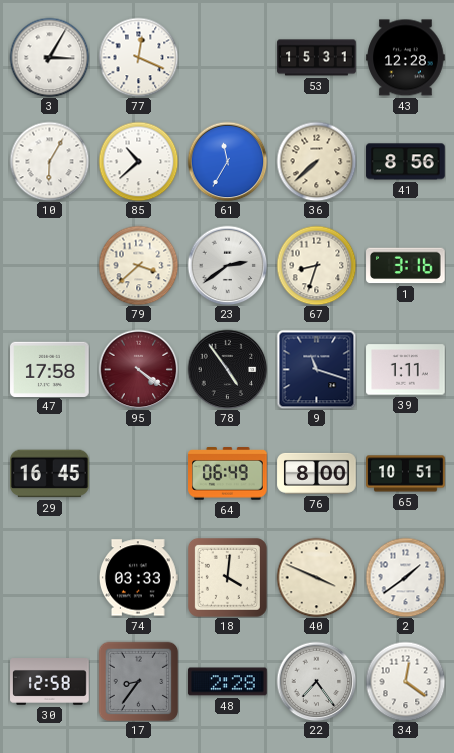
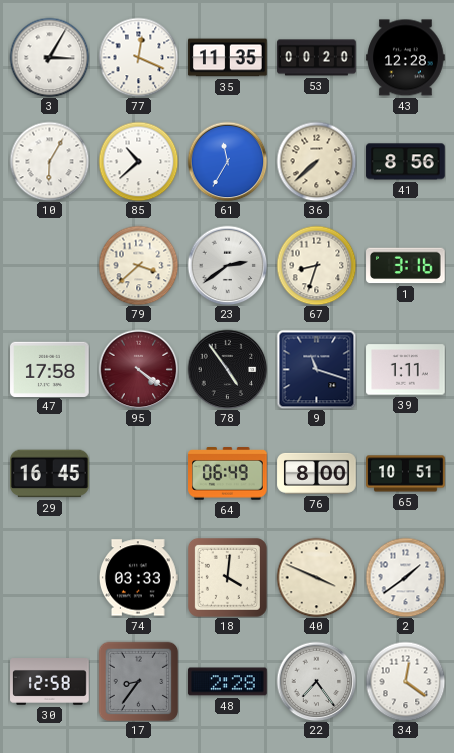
35: none -> 11:35
53: 15:31 -> 00:20
